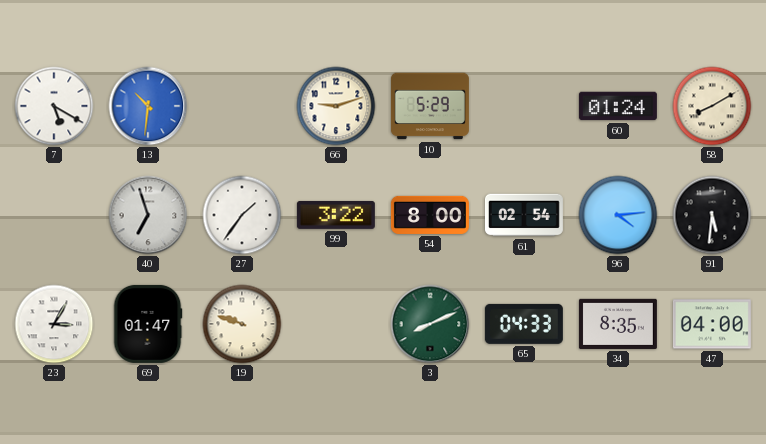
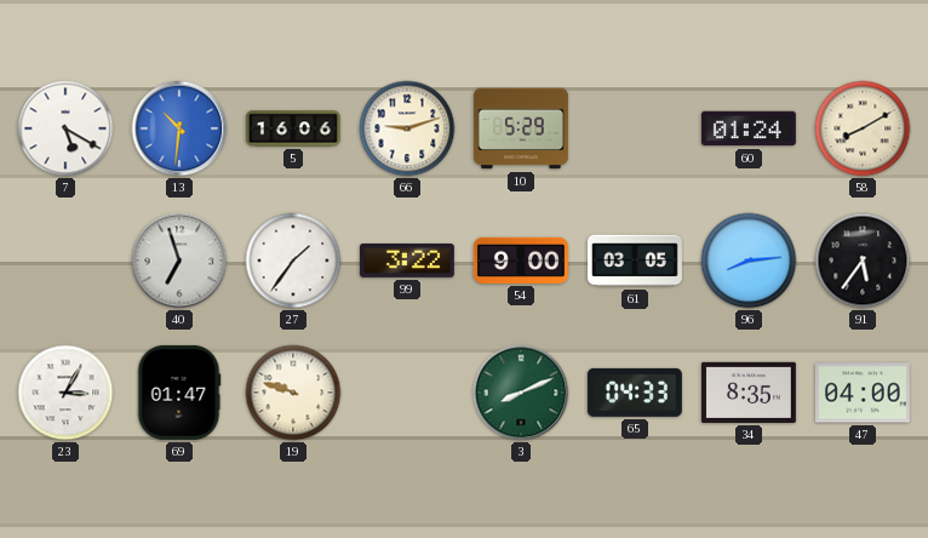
5: none -> 16:06
54: 8:00 -> 9:00
61: 02:54 -> 03:05
96: 4:14 -> 8:14
91: 5:31 -> 5:36
